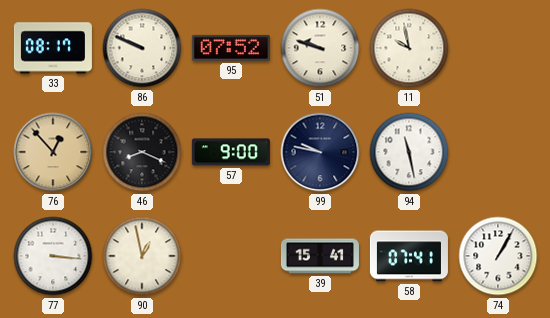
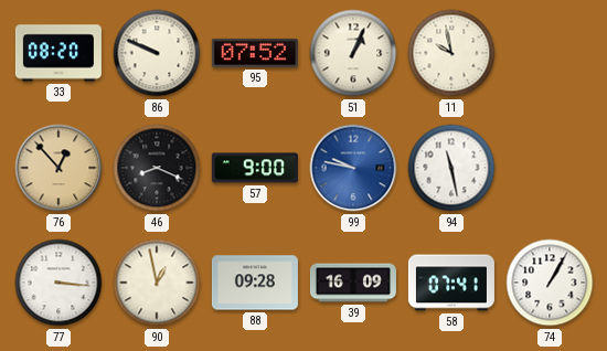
33: 08:17 -> 08:20
51: 9:48 -> 1:04
99 dial: navy -> blue
88: none -> 09:28
39: 15:41 -> 16:09
